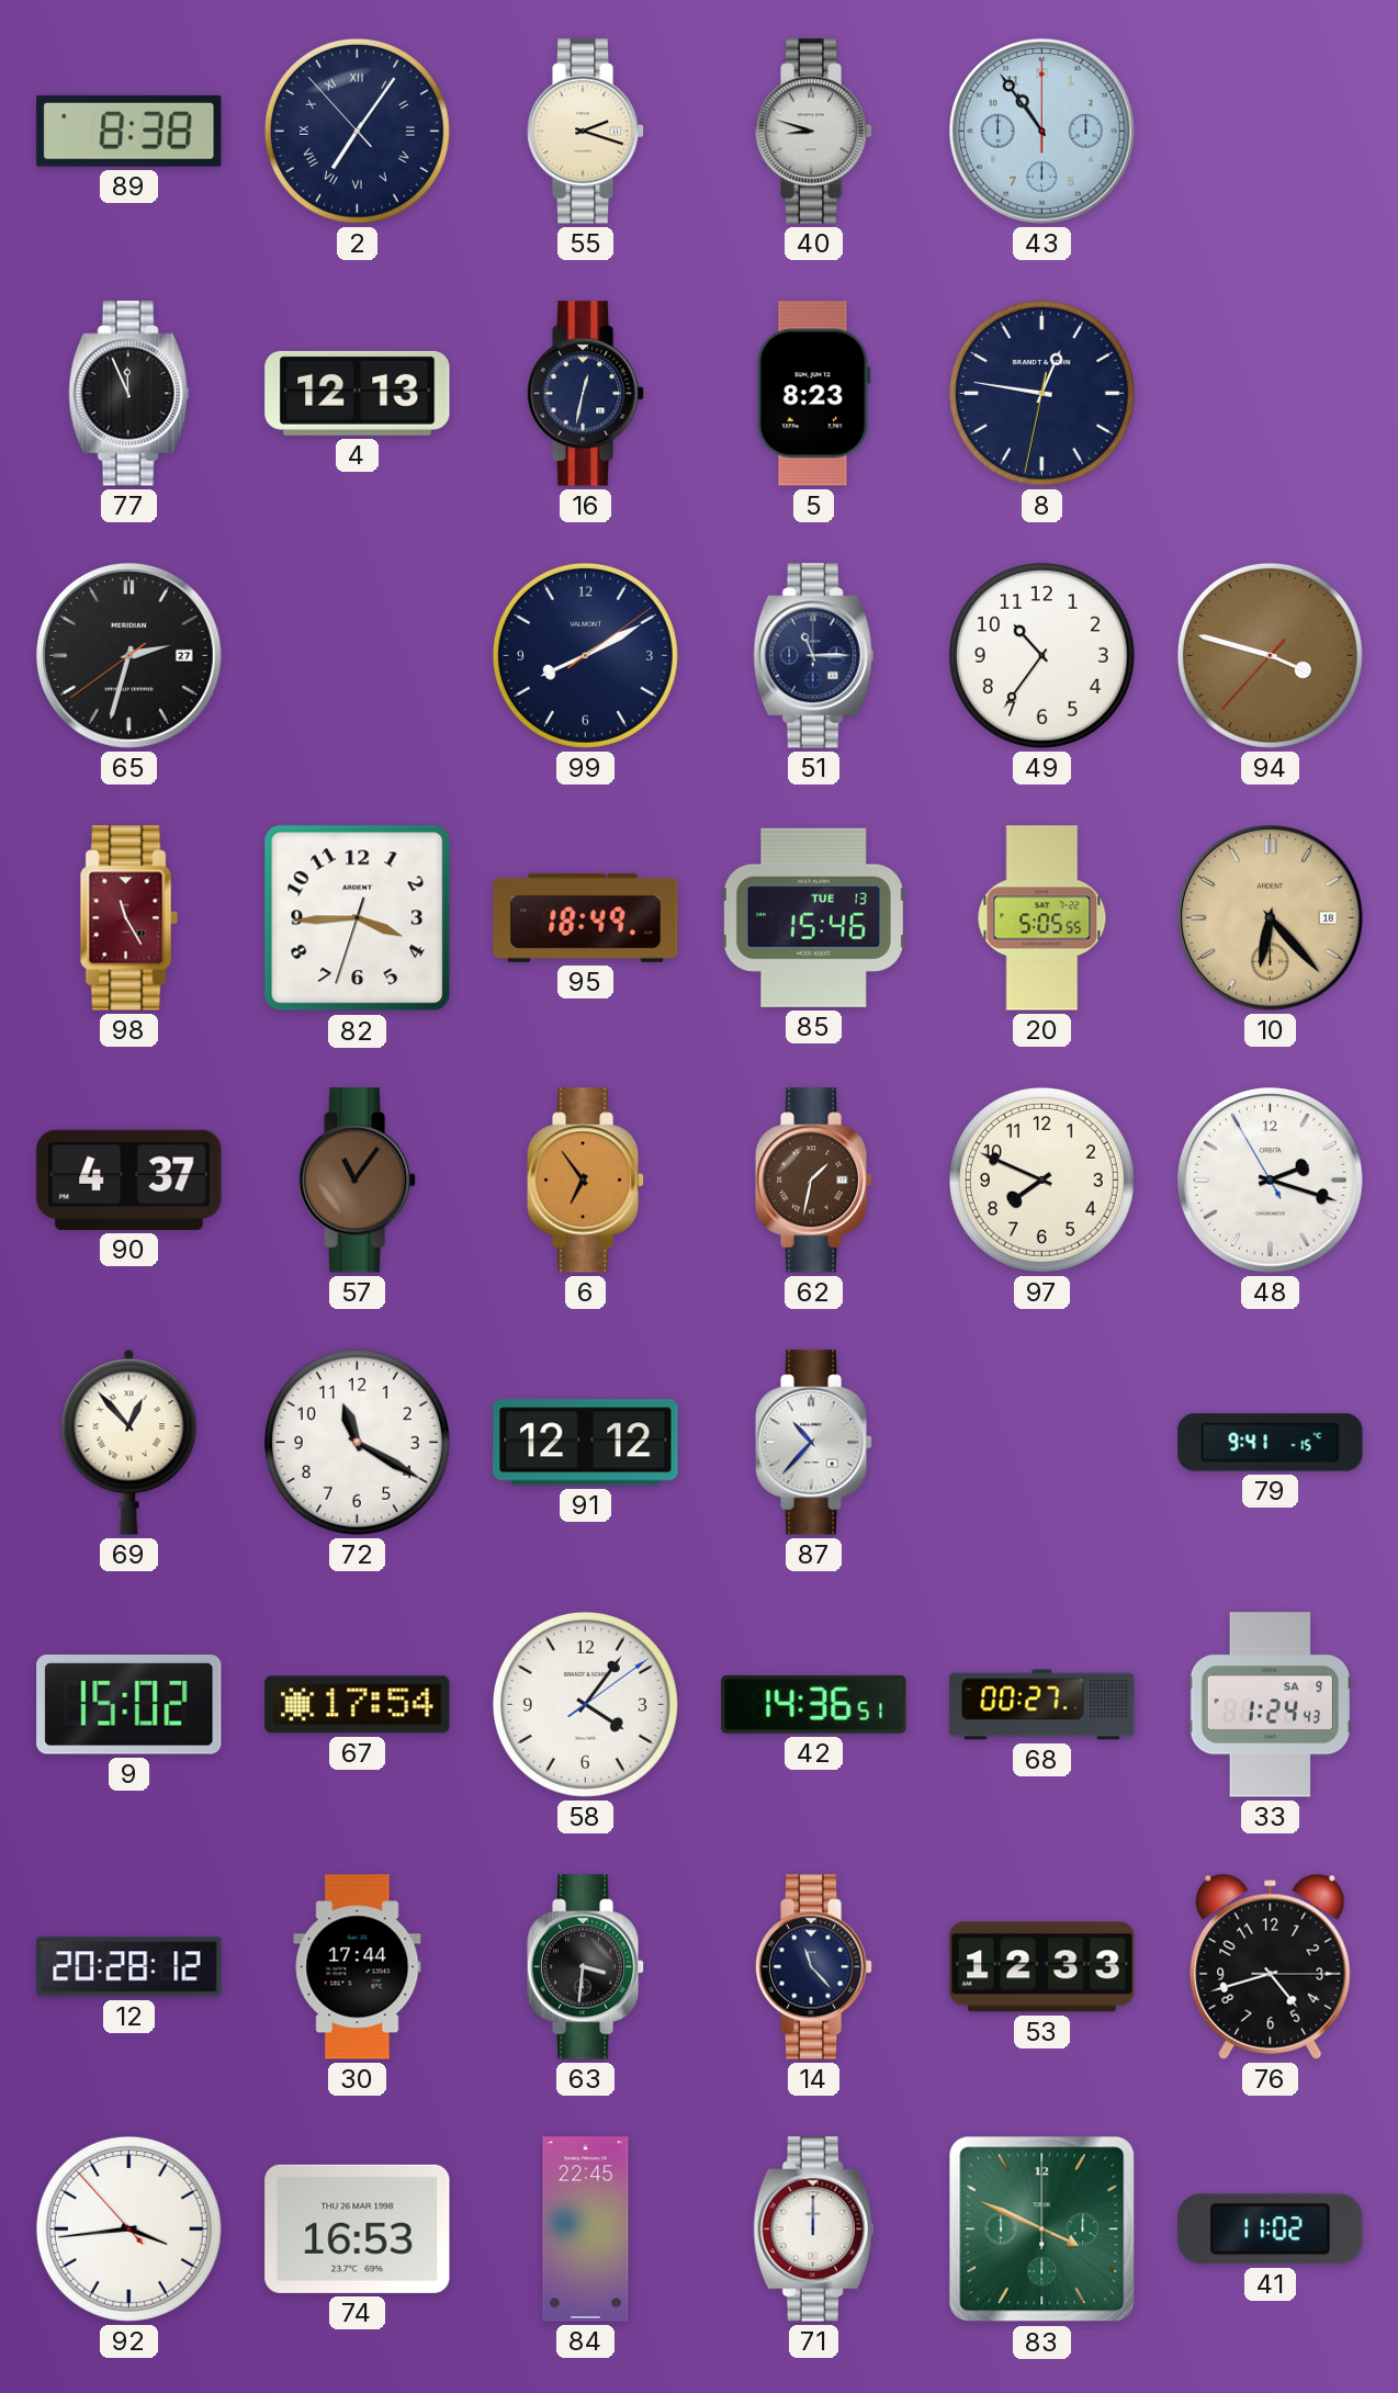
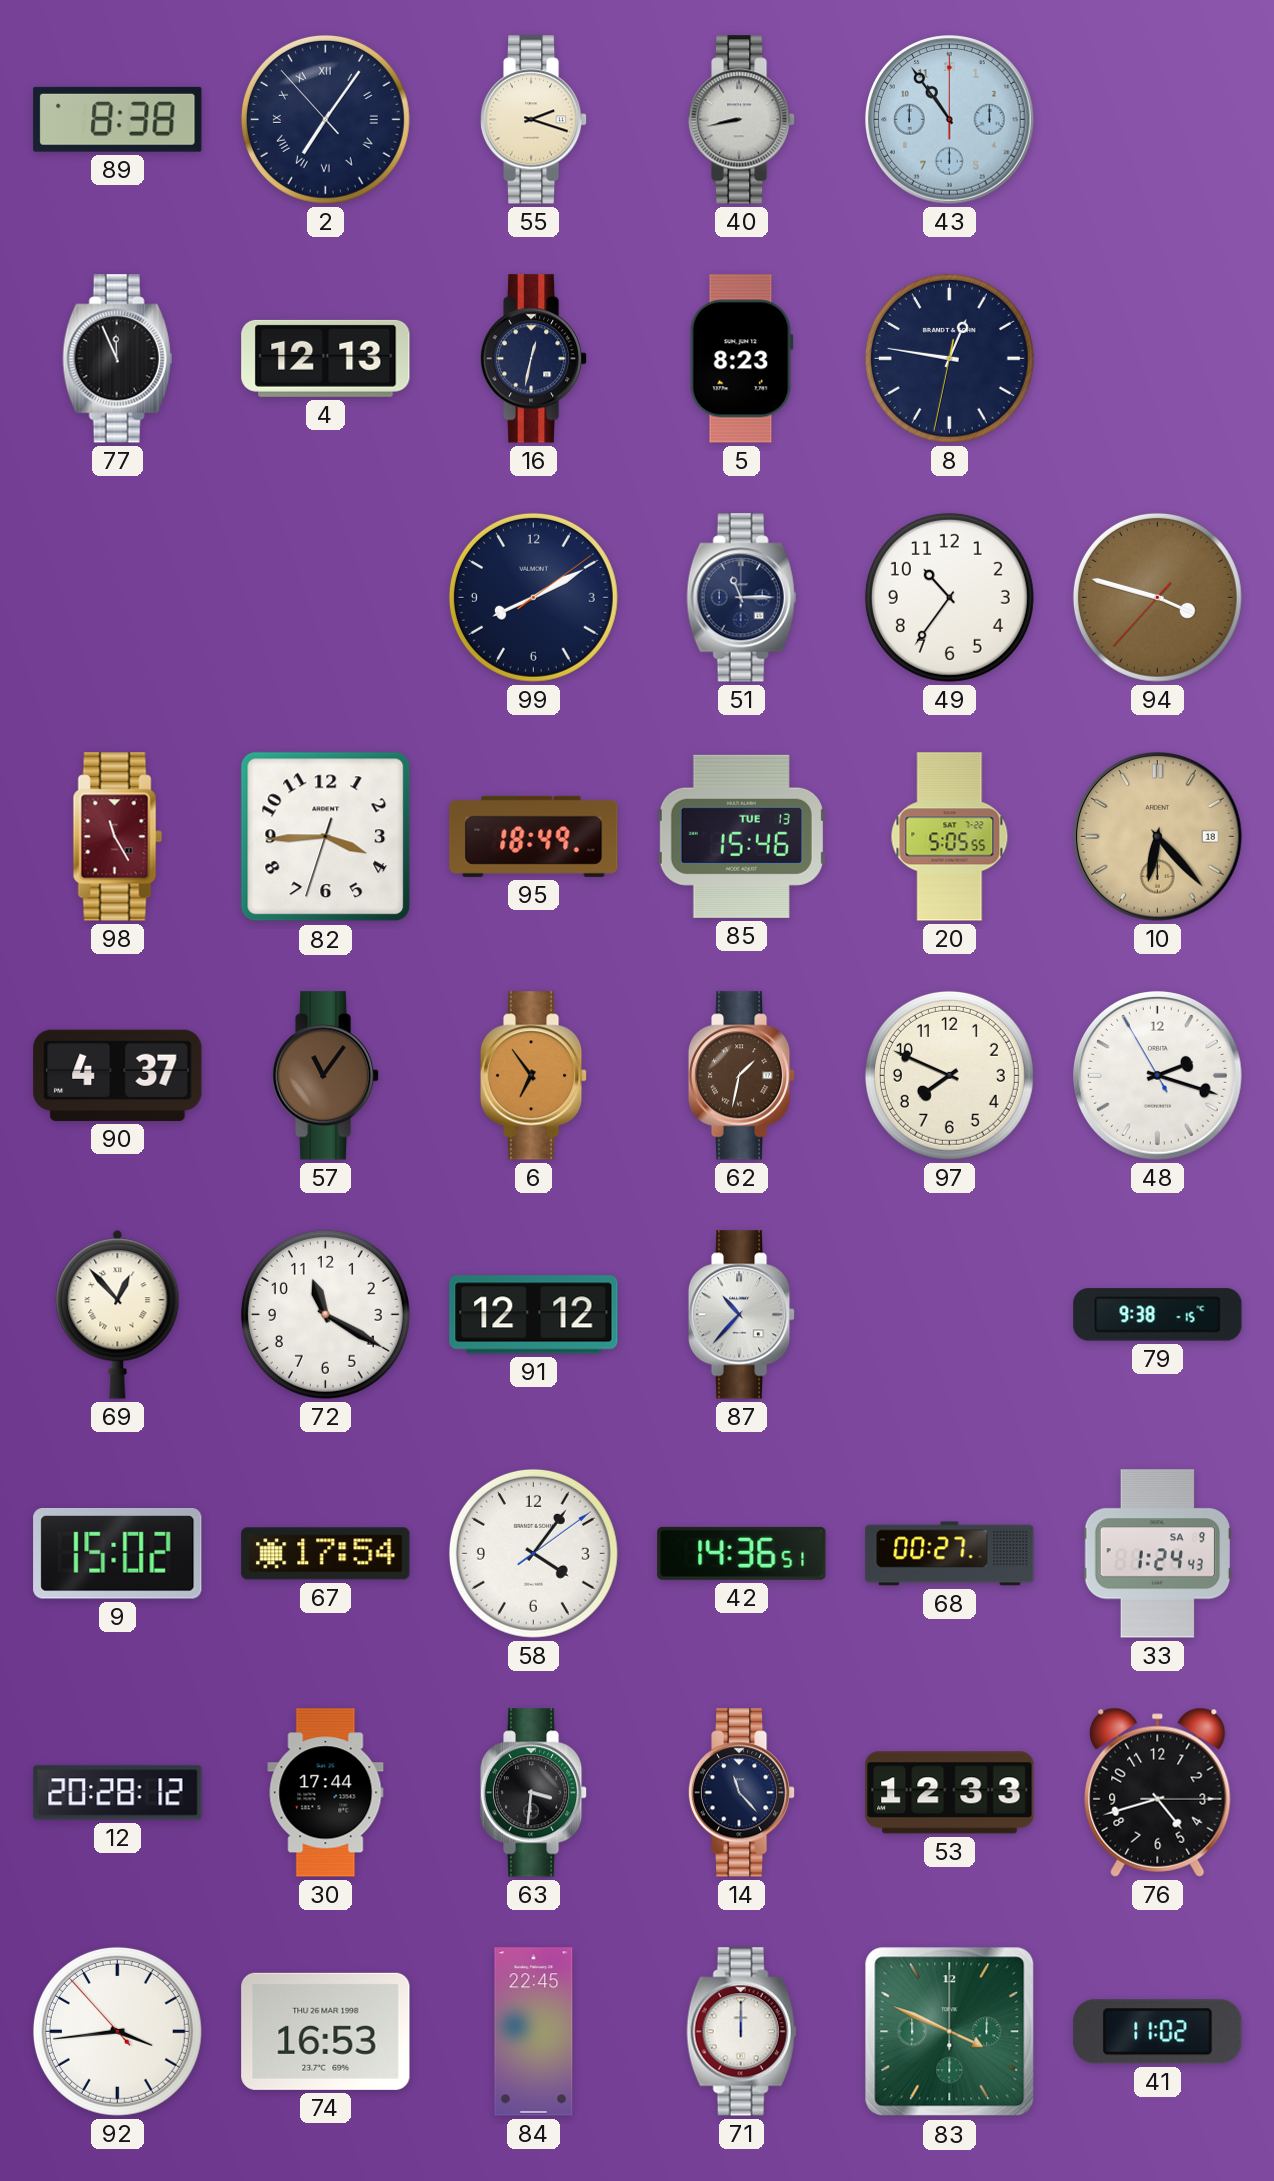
40: 8:48 -> 8:43
65: 2:32 -> none
79: 9:41 -> 9:38
